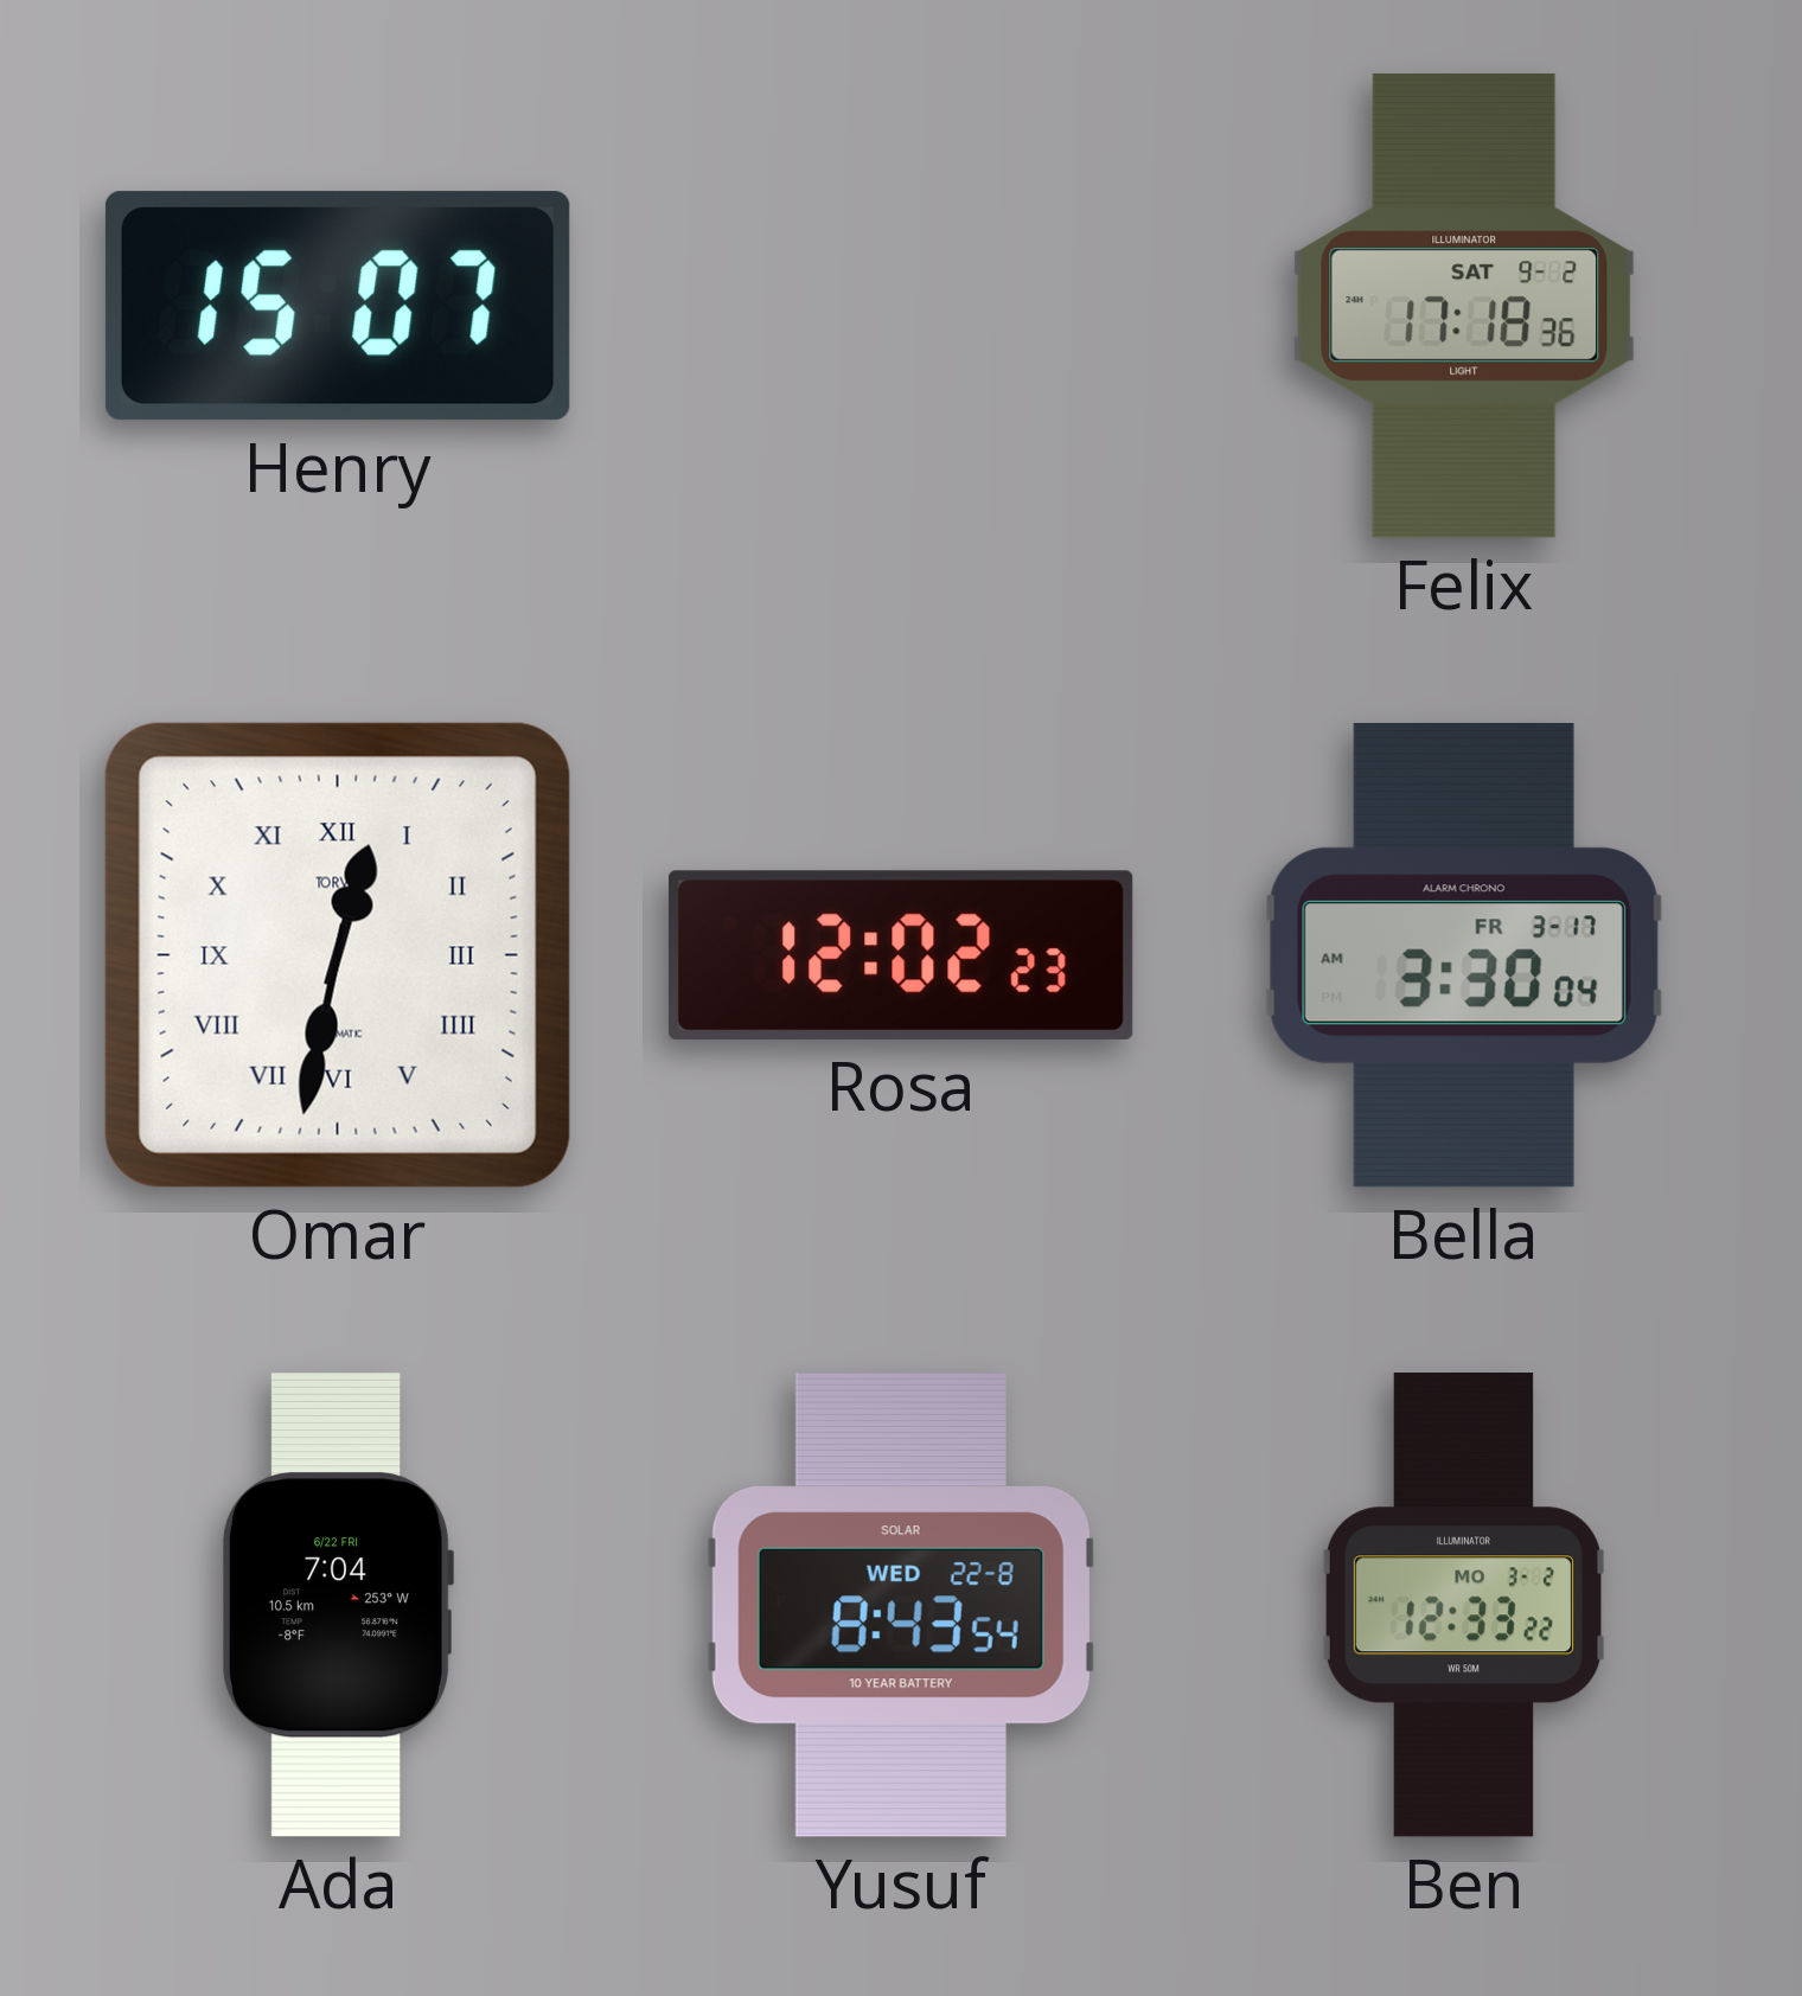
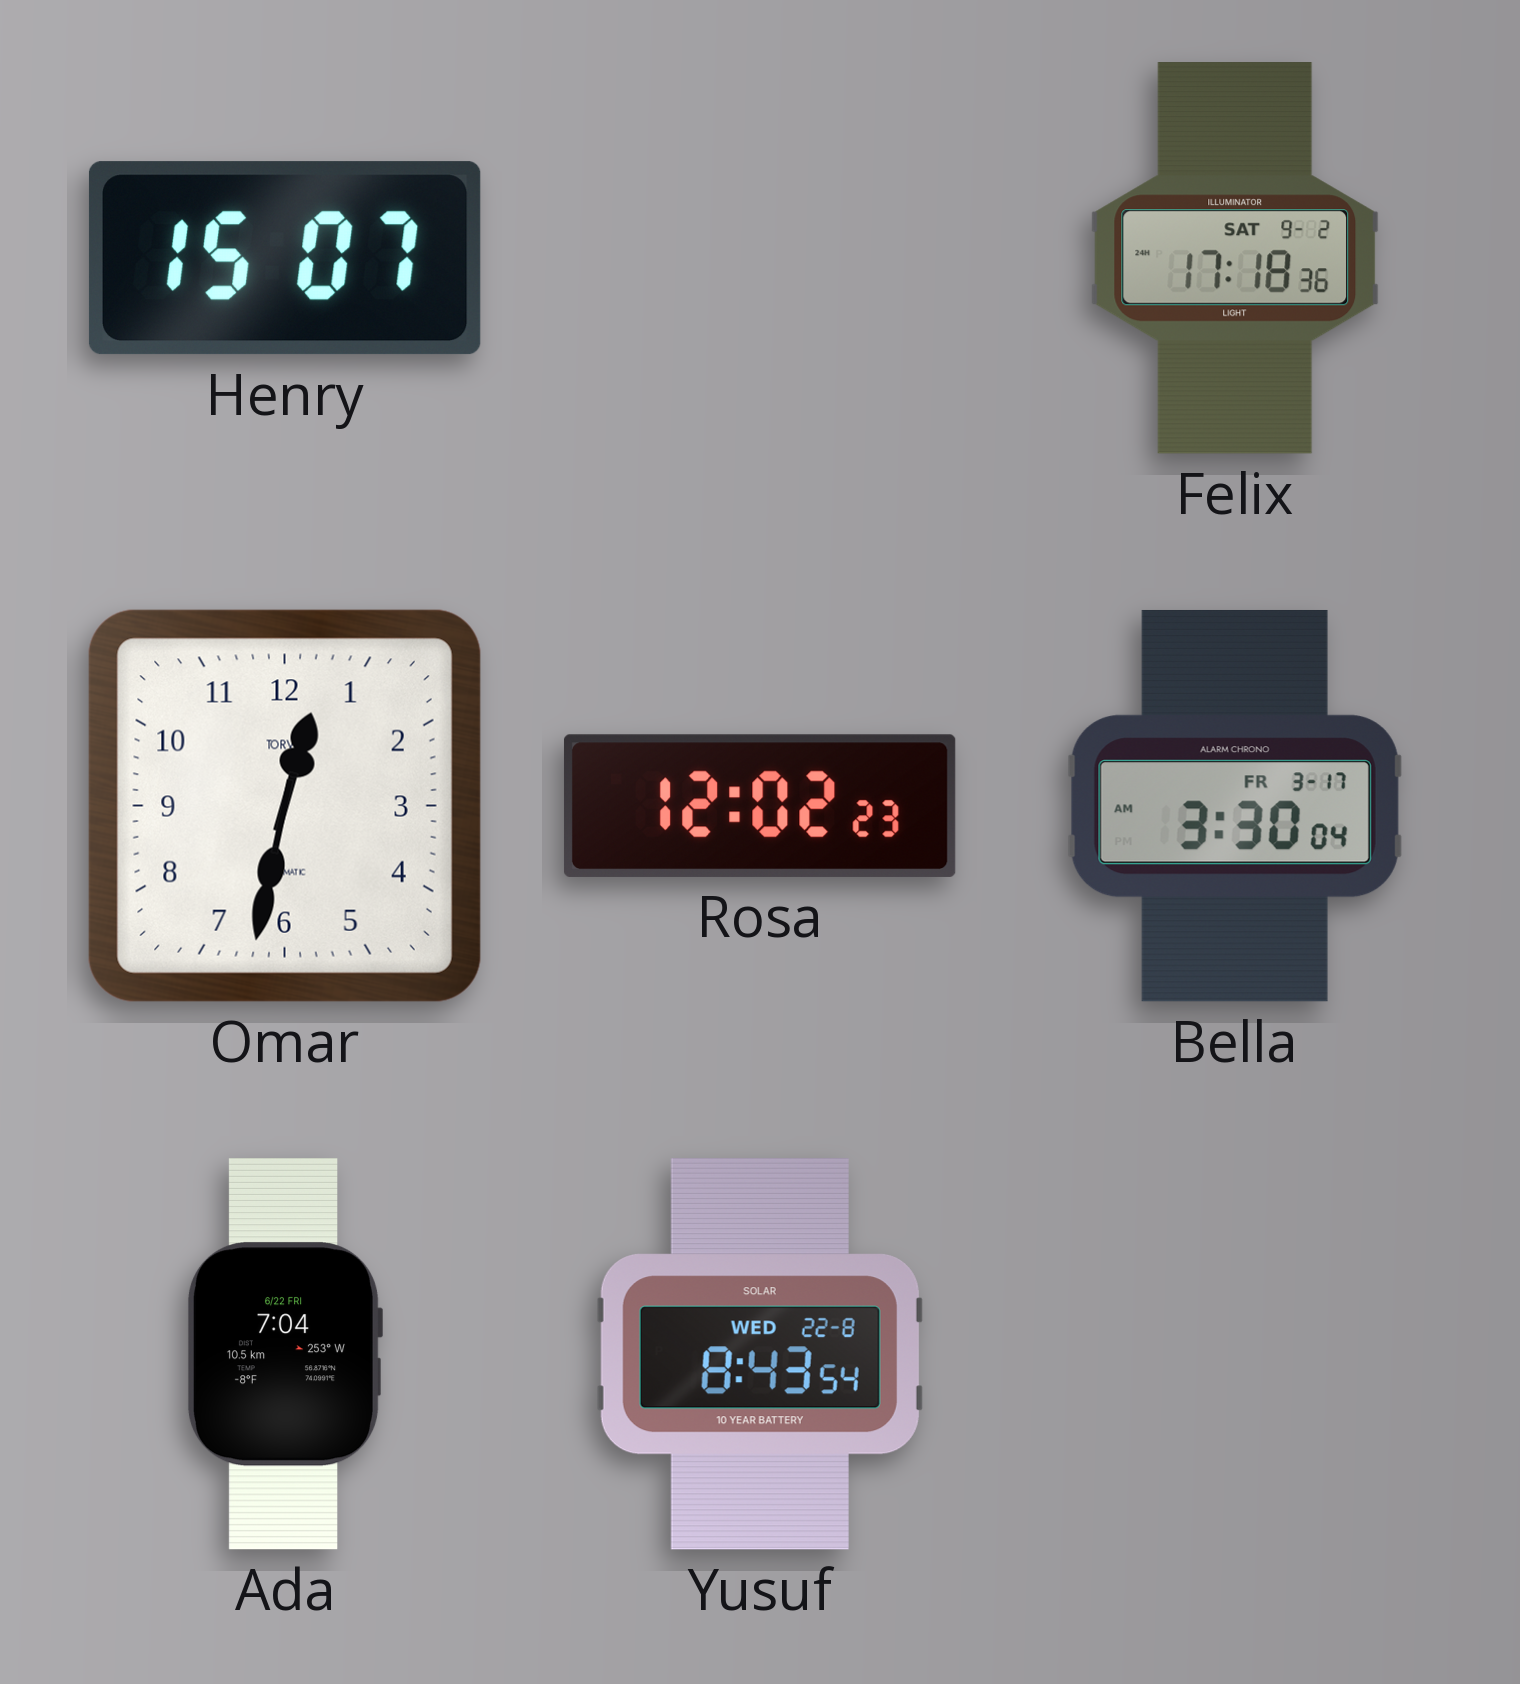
Omar numerals: Roman -> Arabic
Ben: 12:33 -> none
